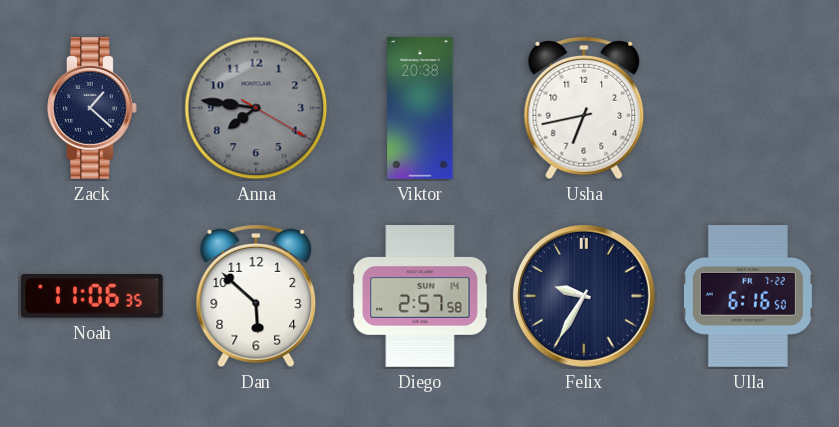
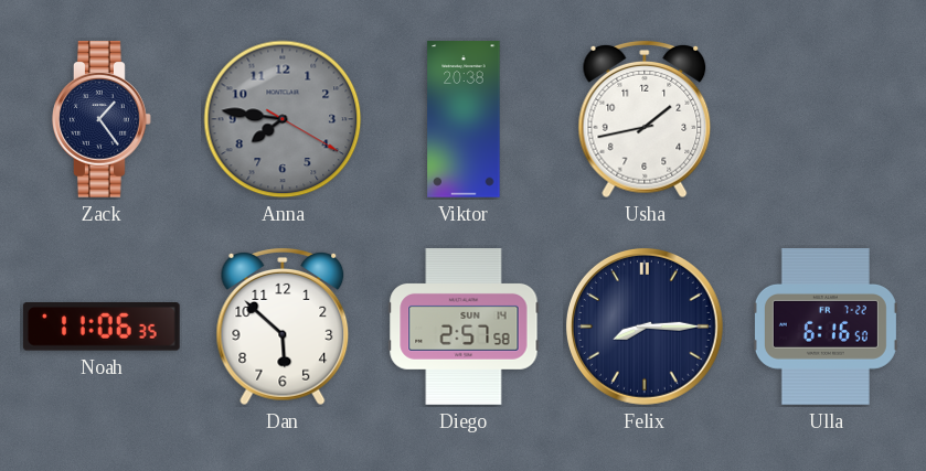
Zack: 1:22 -> 1:24
Usha: 6:43 -> 1:43
Felix: 9:35 -> 8:15
